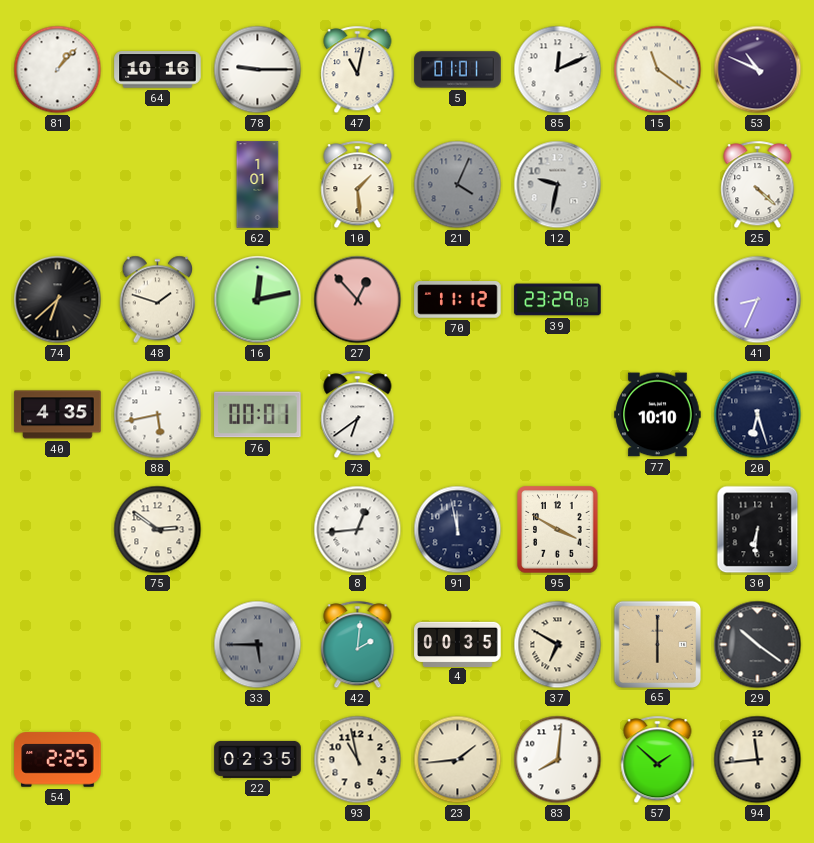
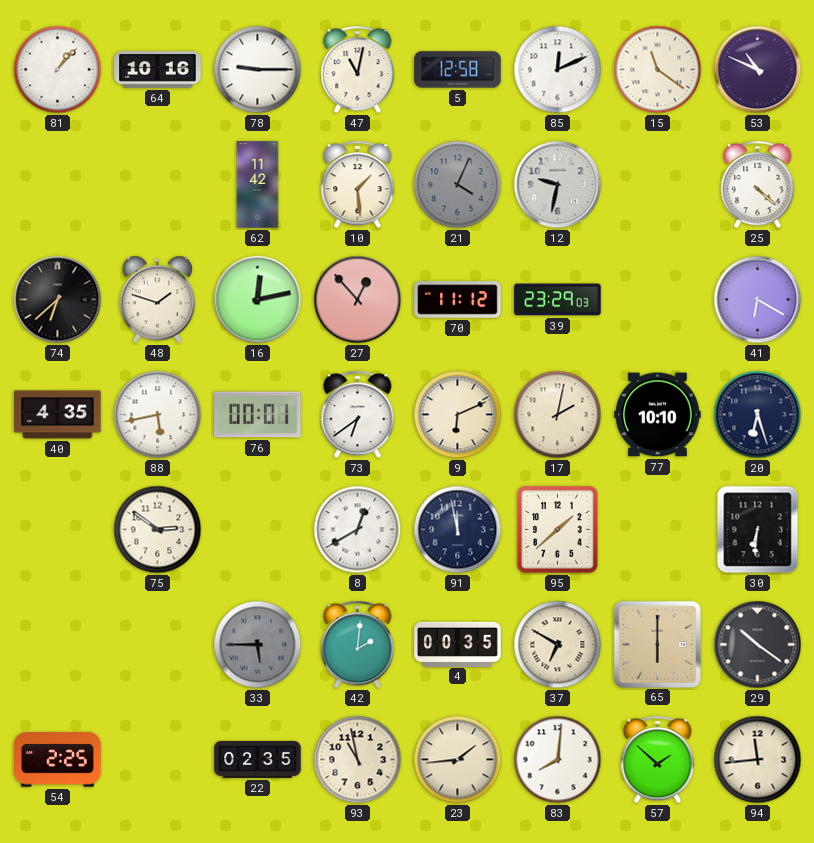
5: 01:01 -> 12:58
62: 1:01 -> 11:42
41: 8:34 -> 6:20
9: none -> 6:11
17: none -> 2:02
8: 12:44 -> 12:40
95: 3:50 -> 1:38
